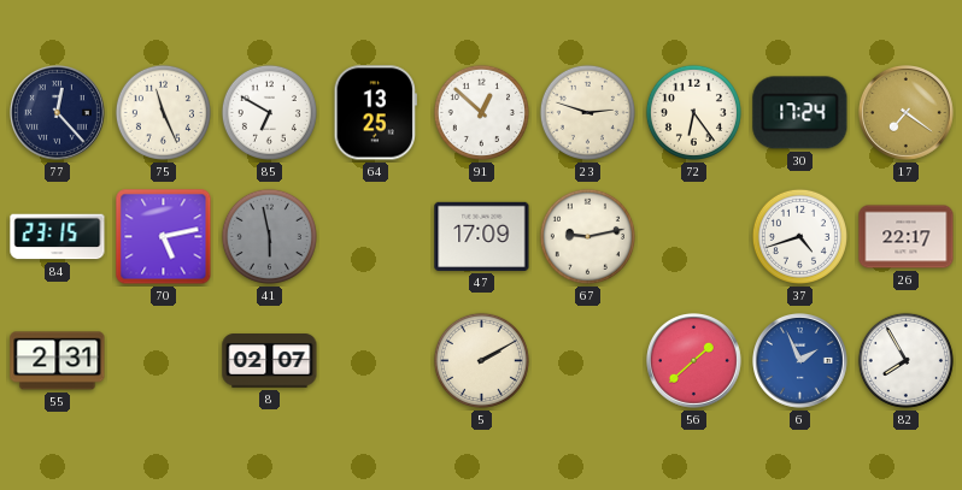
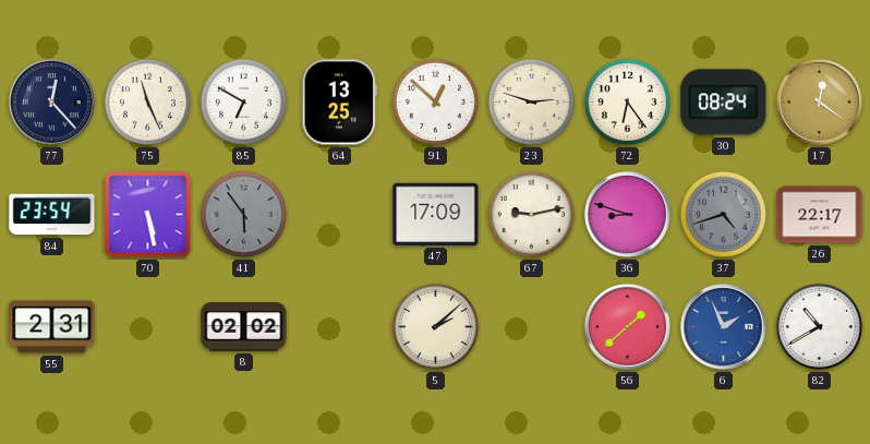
30: 17:24 -> 08:24
17: 7:21 -> 12:21
84: 23:15 -> 23:54
70: 5:13 -> 5:28
41: 5:58 -> 5:54
36: none -> 8:48
37 dial: white -> grey
8: 02:07 -> 02:02
5: 2:10 -> 2:08
82: 7:55 -> 10:40
